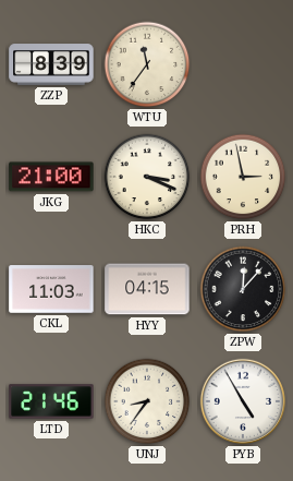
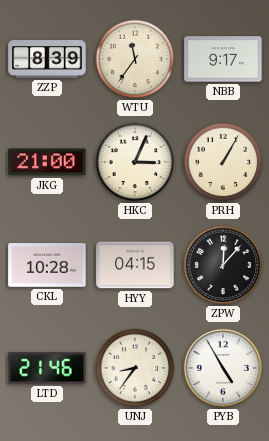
NBB: none -> 9:17
HKC: 3:19 -> 3:04
PRH: 2:58 -> 1:05
CKL: 11:03 -> 10:28
